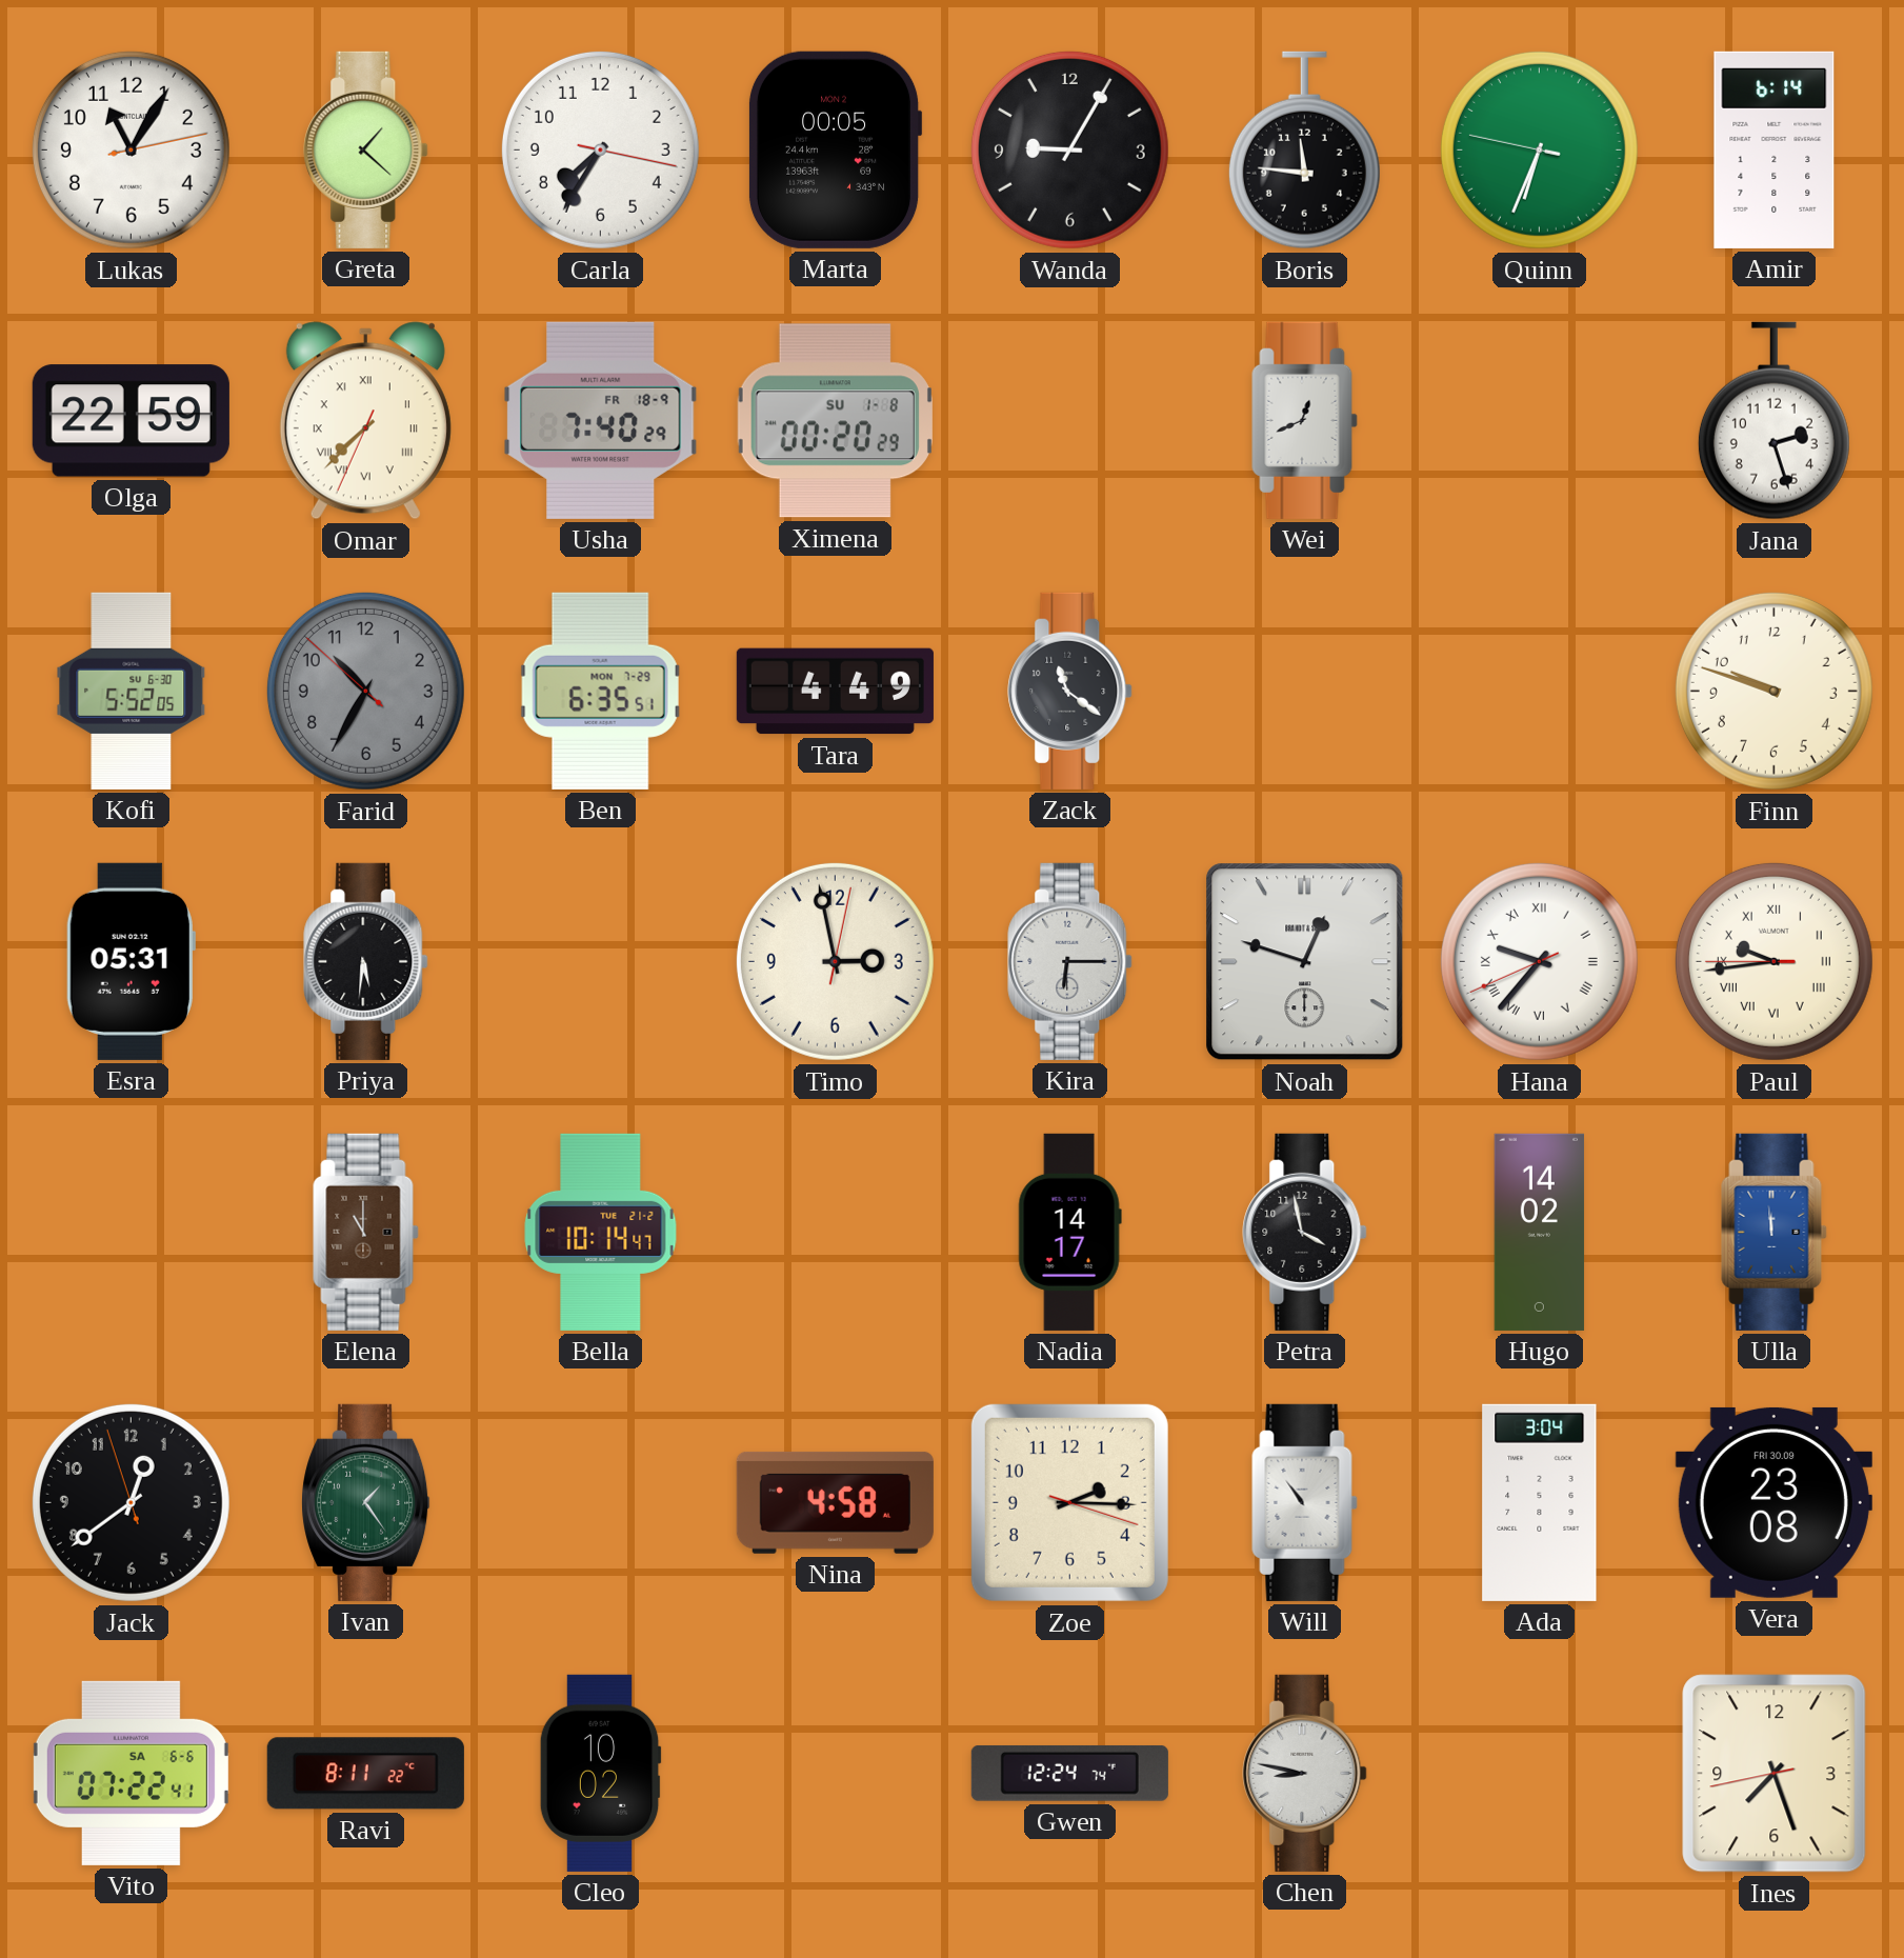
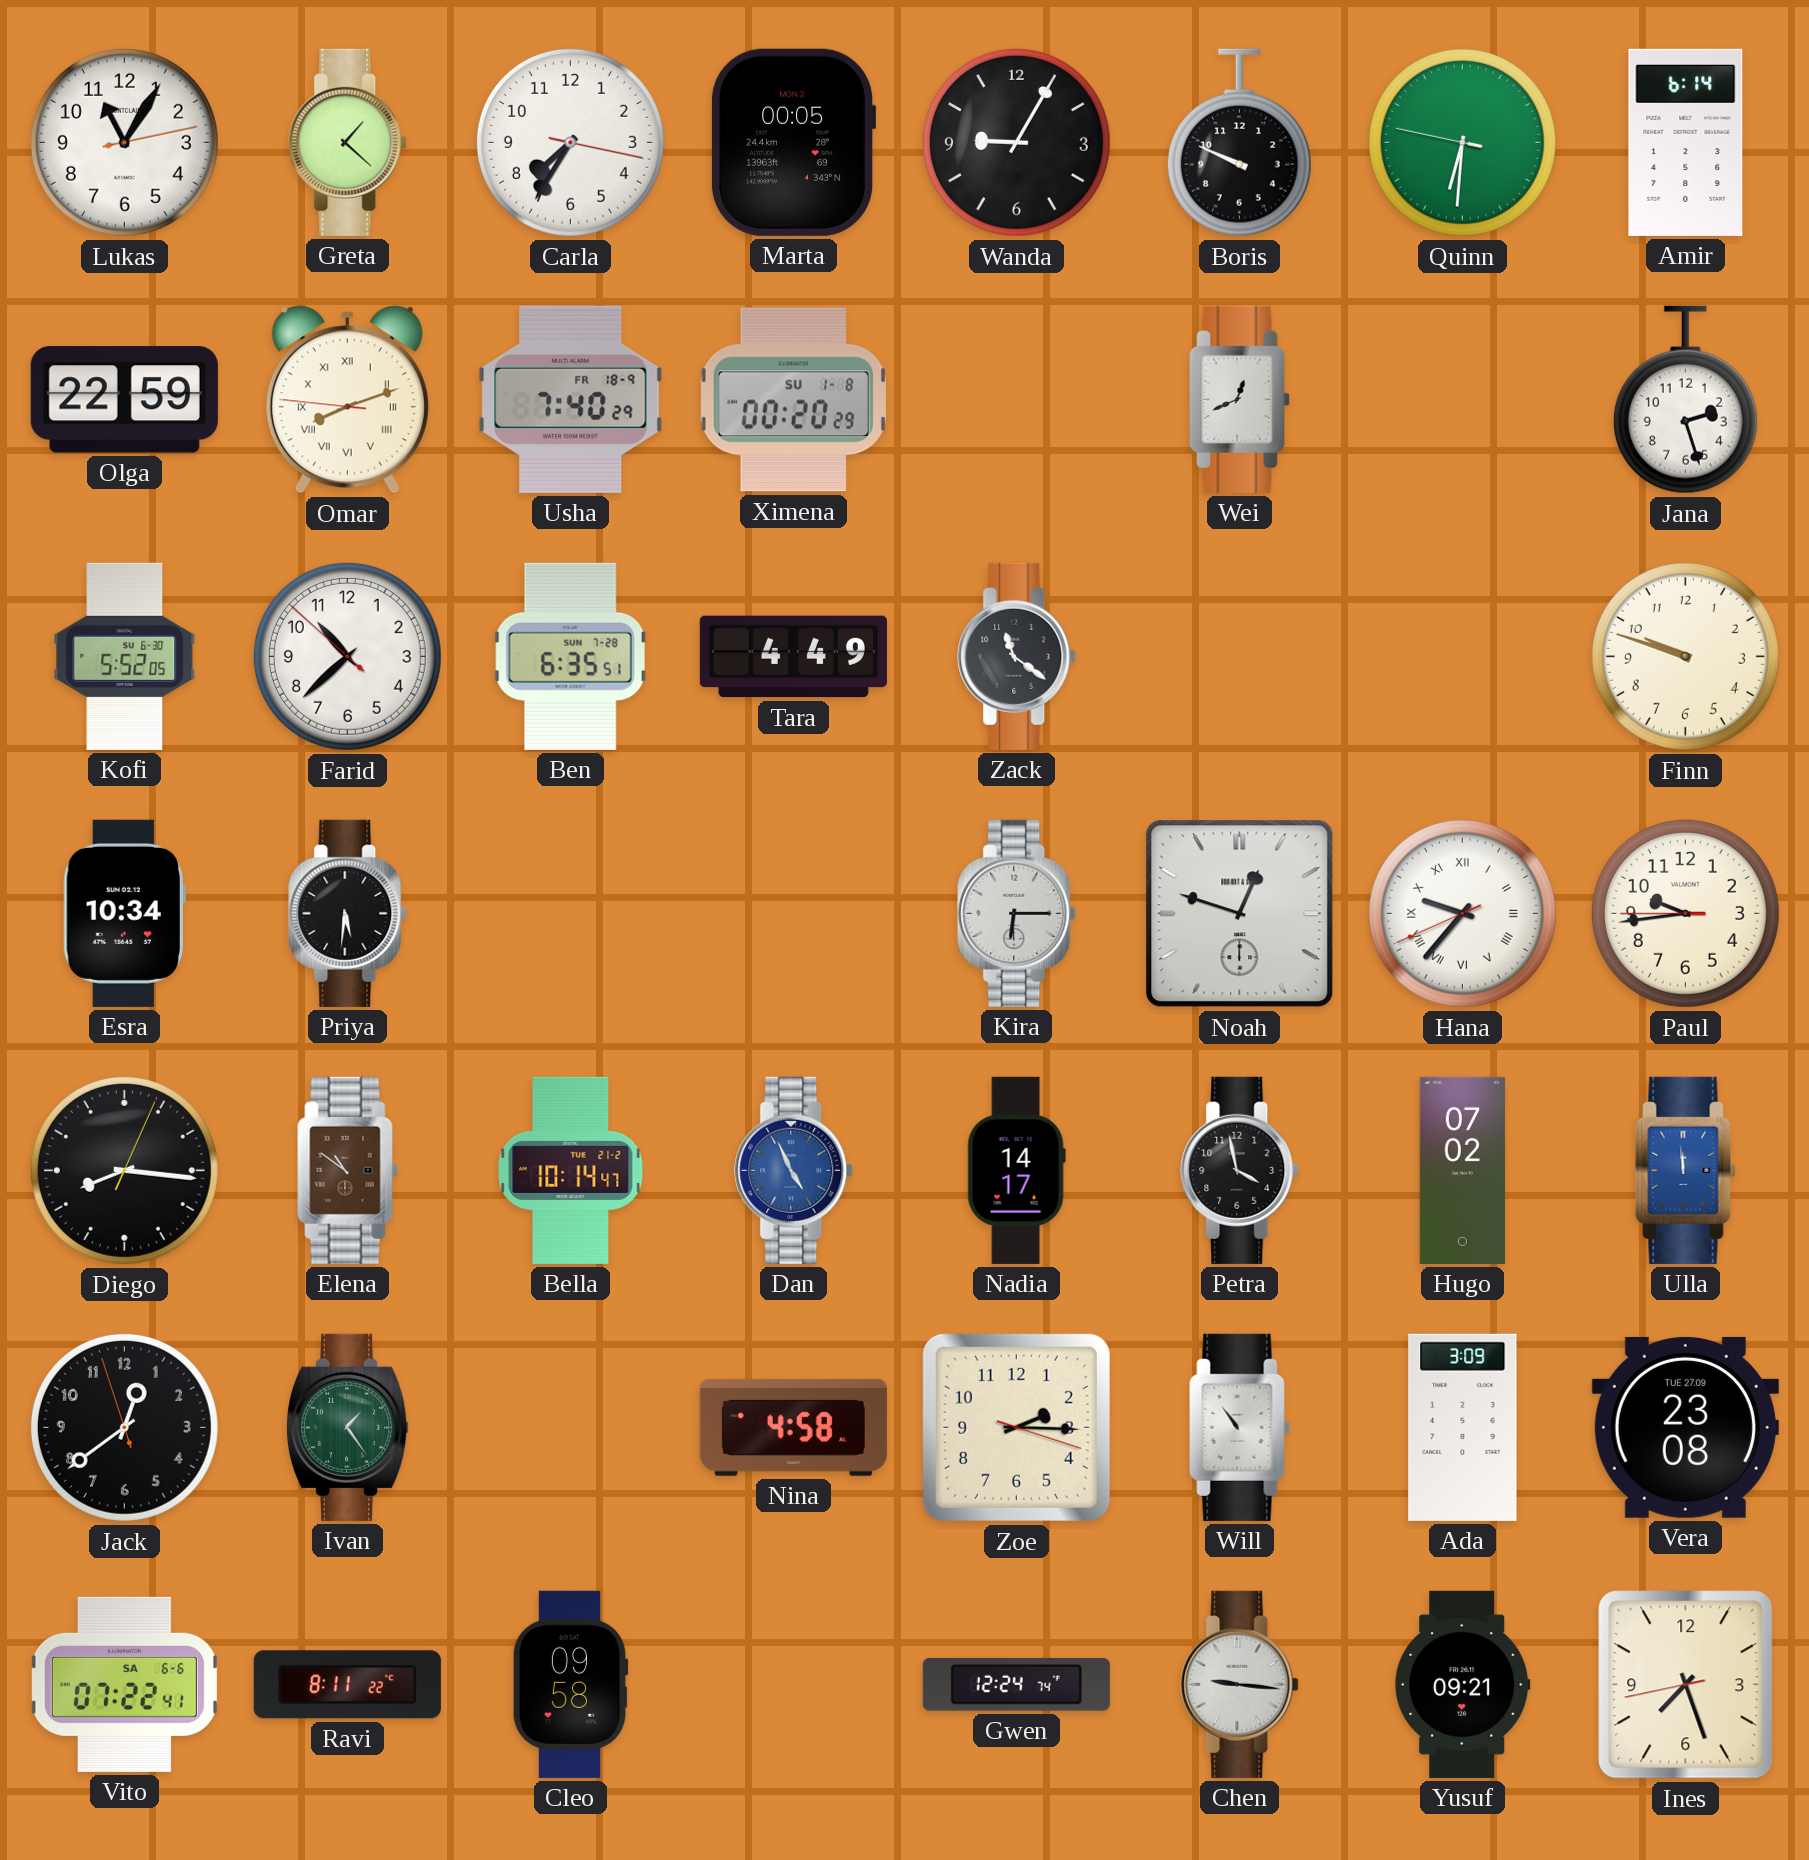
Boris: 11:46 -> 9:49
Quinn: 6:33 -> 6:30
Omar: 7:37 -> 8:11
Farid: 10:34 -> 10:37
Farid dial: grey -> white
Ben date: MON 7-29 -> SUN 7-28
Esra: 05:31 -> 10:34
Timo: 2:58 -> none
Paul numerals: Roman -> Arabic
Diego: none -> 8:16
Elena: 11:00 -> 10:51
Dan: none -> 4:56
Hugo: 14:02 -> 07:02
Ada: 3:04 -> 3:09
Vera date: FRI 30.09 -> TUE 27.09
Cleo: 10:02 -> 09:58
Chen: 8:47 -> 9:16
Yusuf: none -> 09:21
